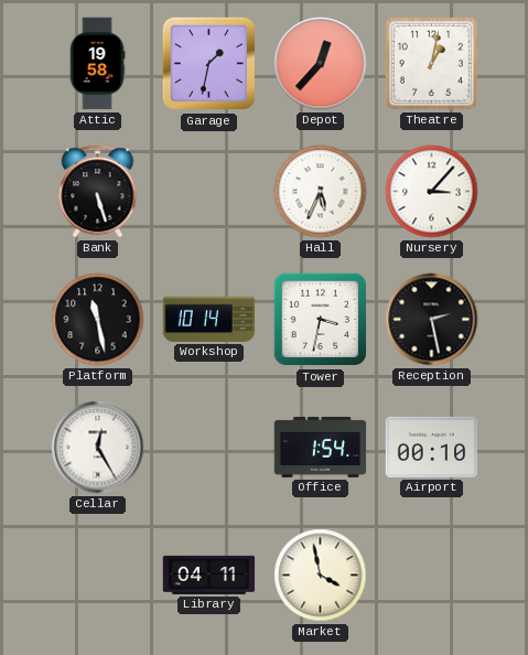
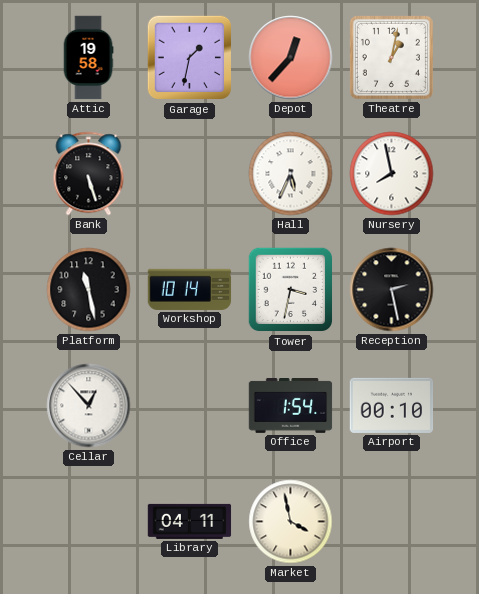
Nursery: 3:07 -> 7:58
Cellar: 12:25 -> 12:53
